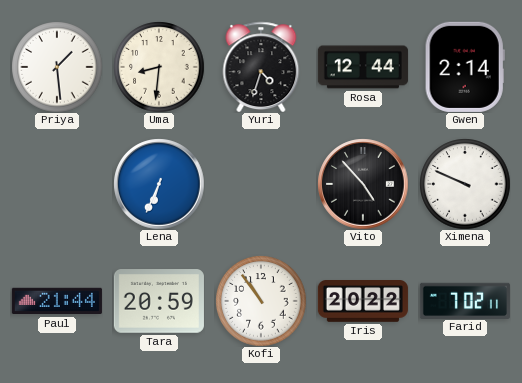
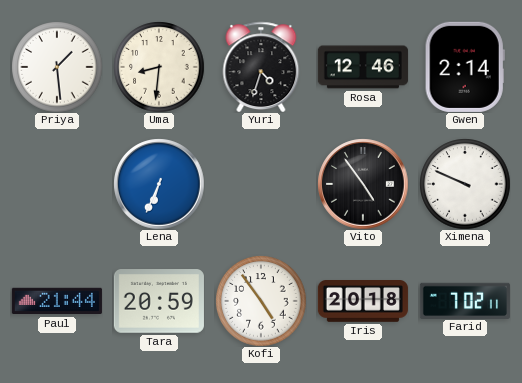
Rosa: 12:44 -> 12:46
Vito: 4:53 -> 4:54
Kofi: 10:54 -> 4:54
Iris: 20:22 -> 20:18
